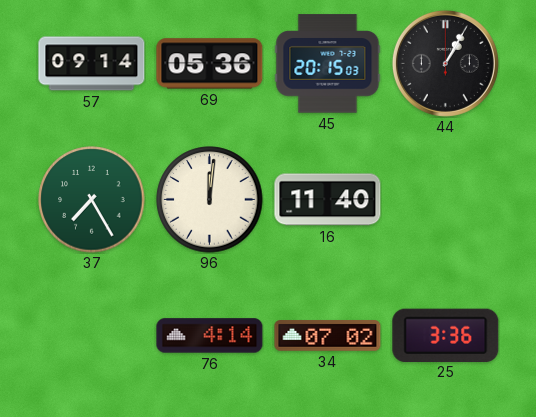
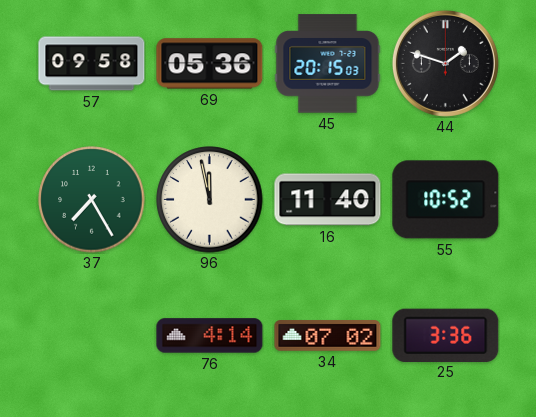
57: 09:14 -> 09:58
44: 1:05 -> 1:48
96: 12:01 -> 11:58
55: none -> 10:52
